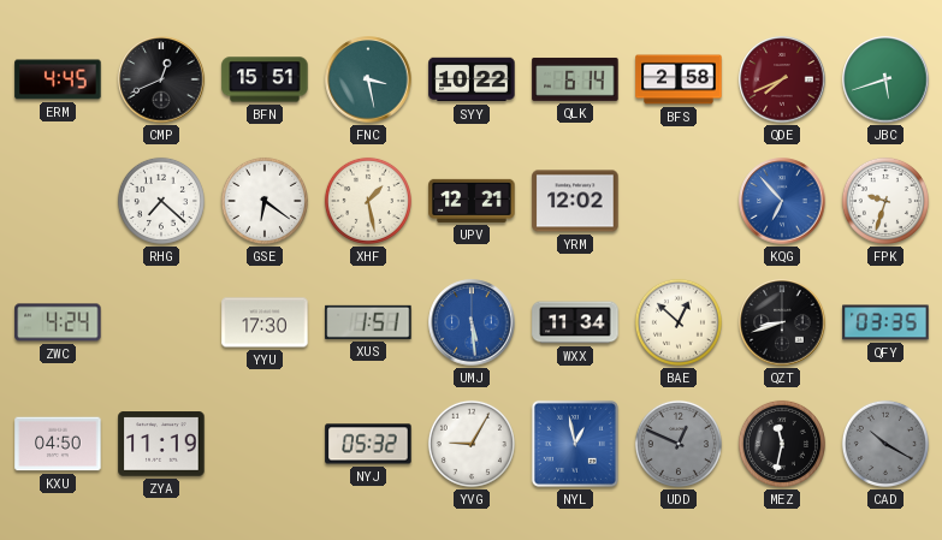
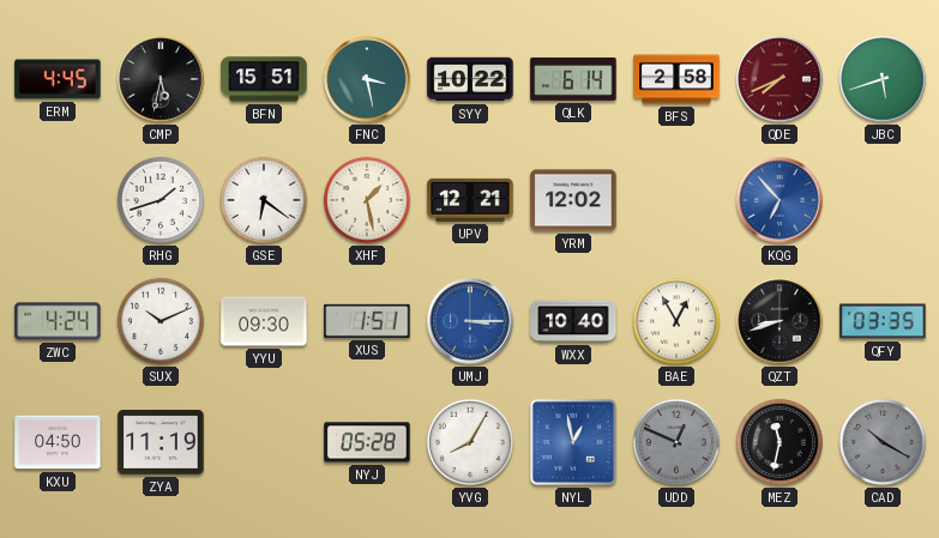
CMP: 12:41 -> 5:32
RHG: 7:22 -> 1:42
FPK: 9:33 -> none
SUX: none -> 10:11
YYU: 17:30 -> 09:30
UMJ: 5:29 -> 3:15
WXX: 11:34 -> 10:40
BAE: 12:52 -> 12:55
NYJ: 05:32 -> 05:28
YVG: 9:05 -> 8:05
